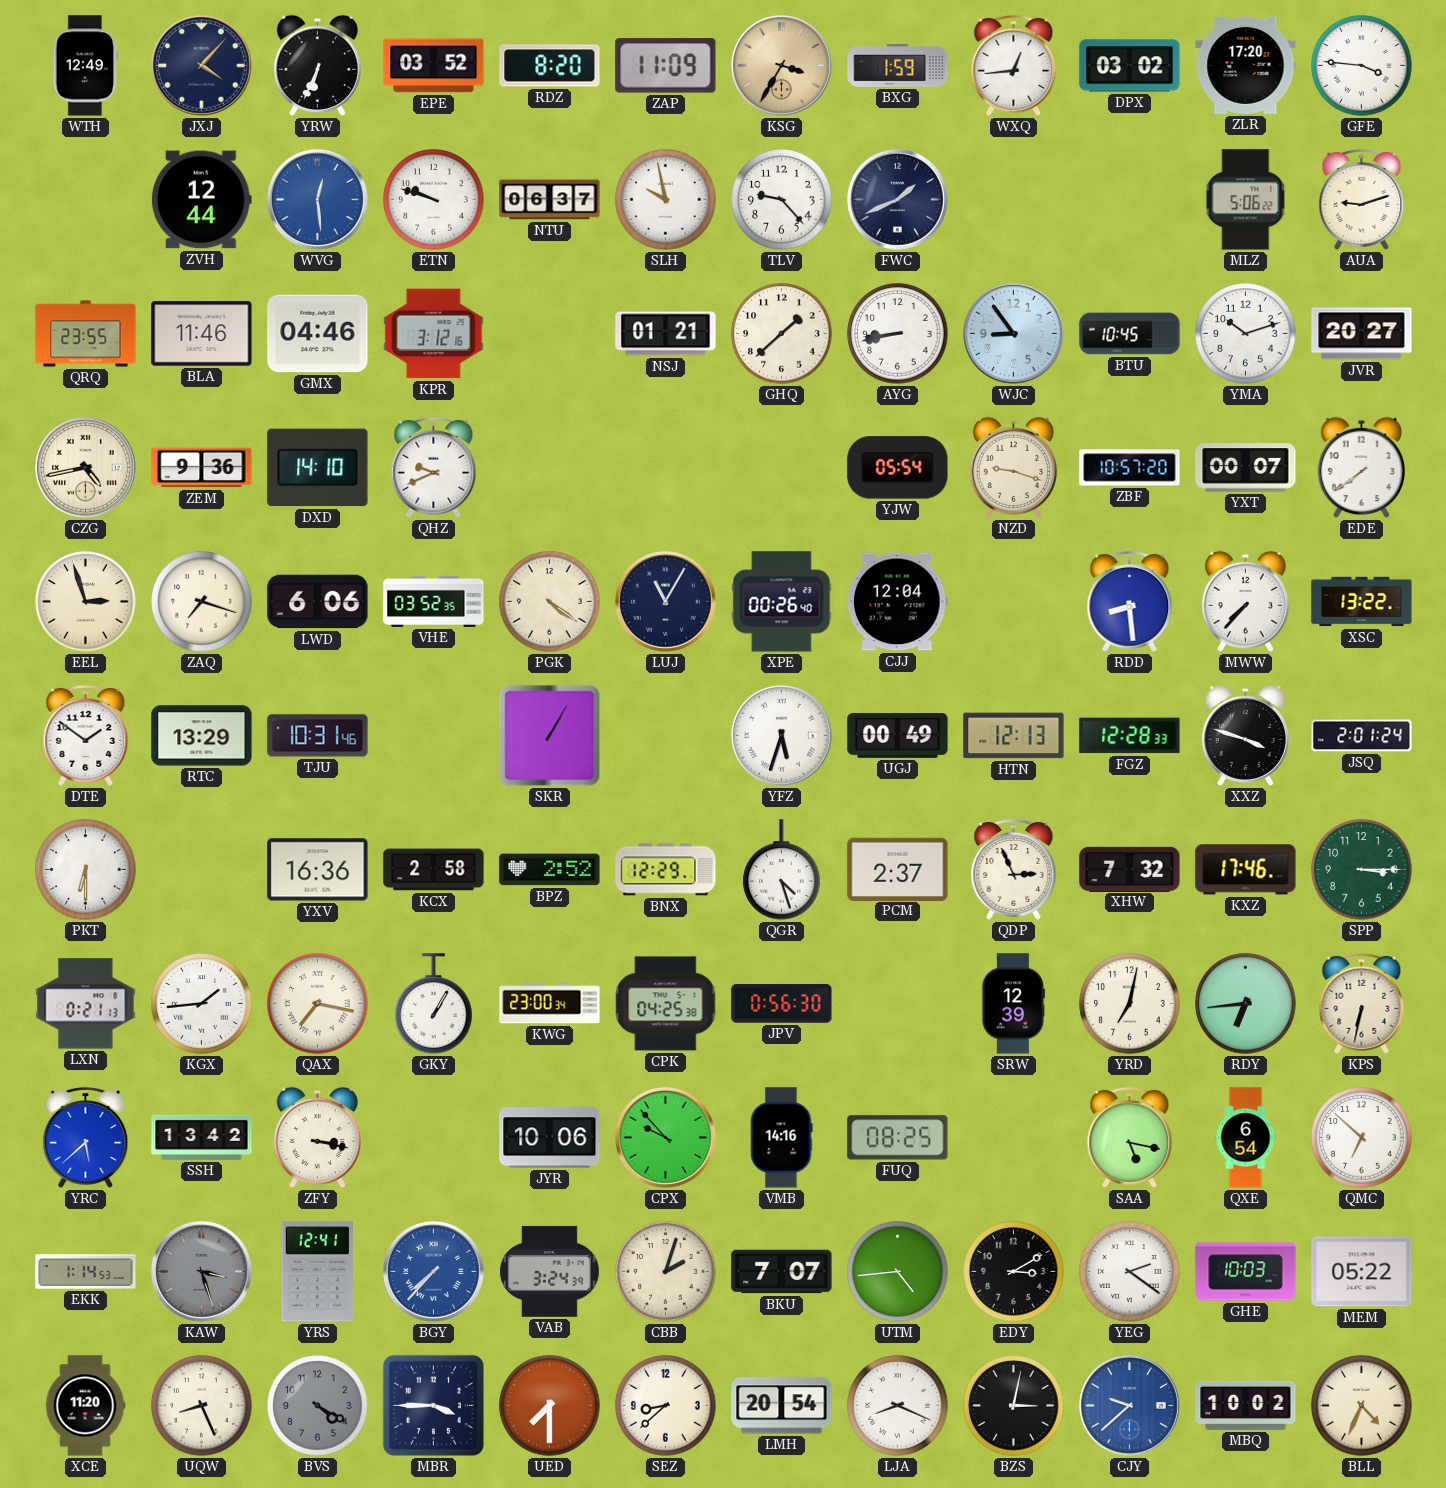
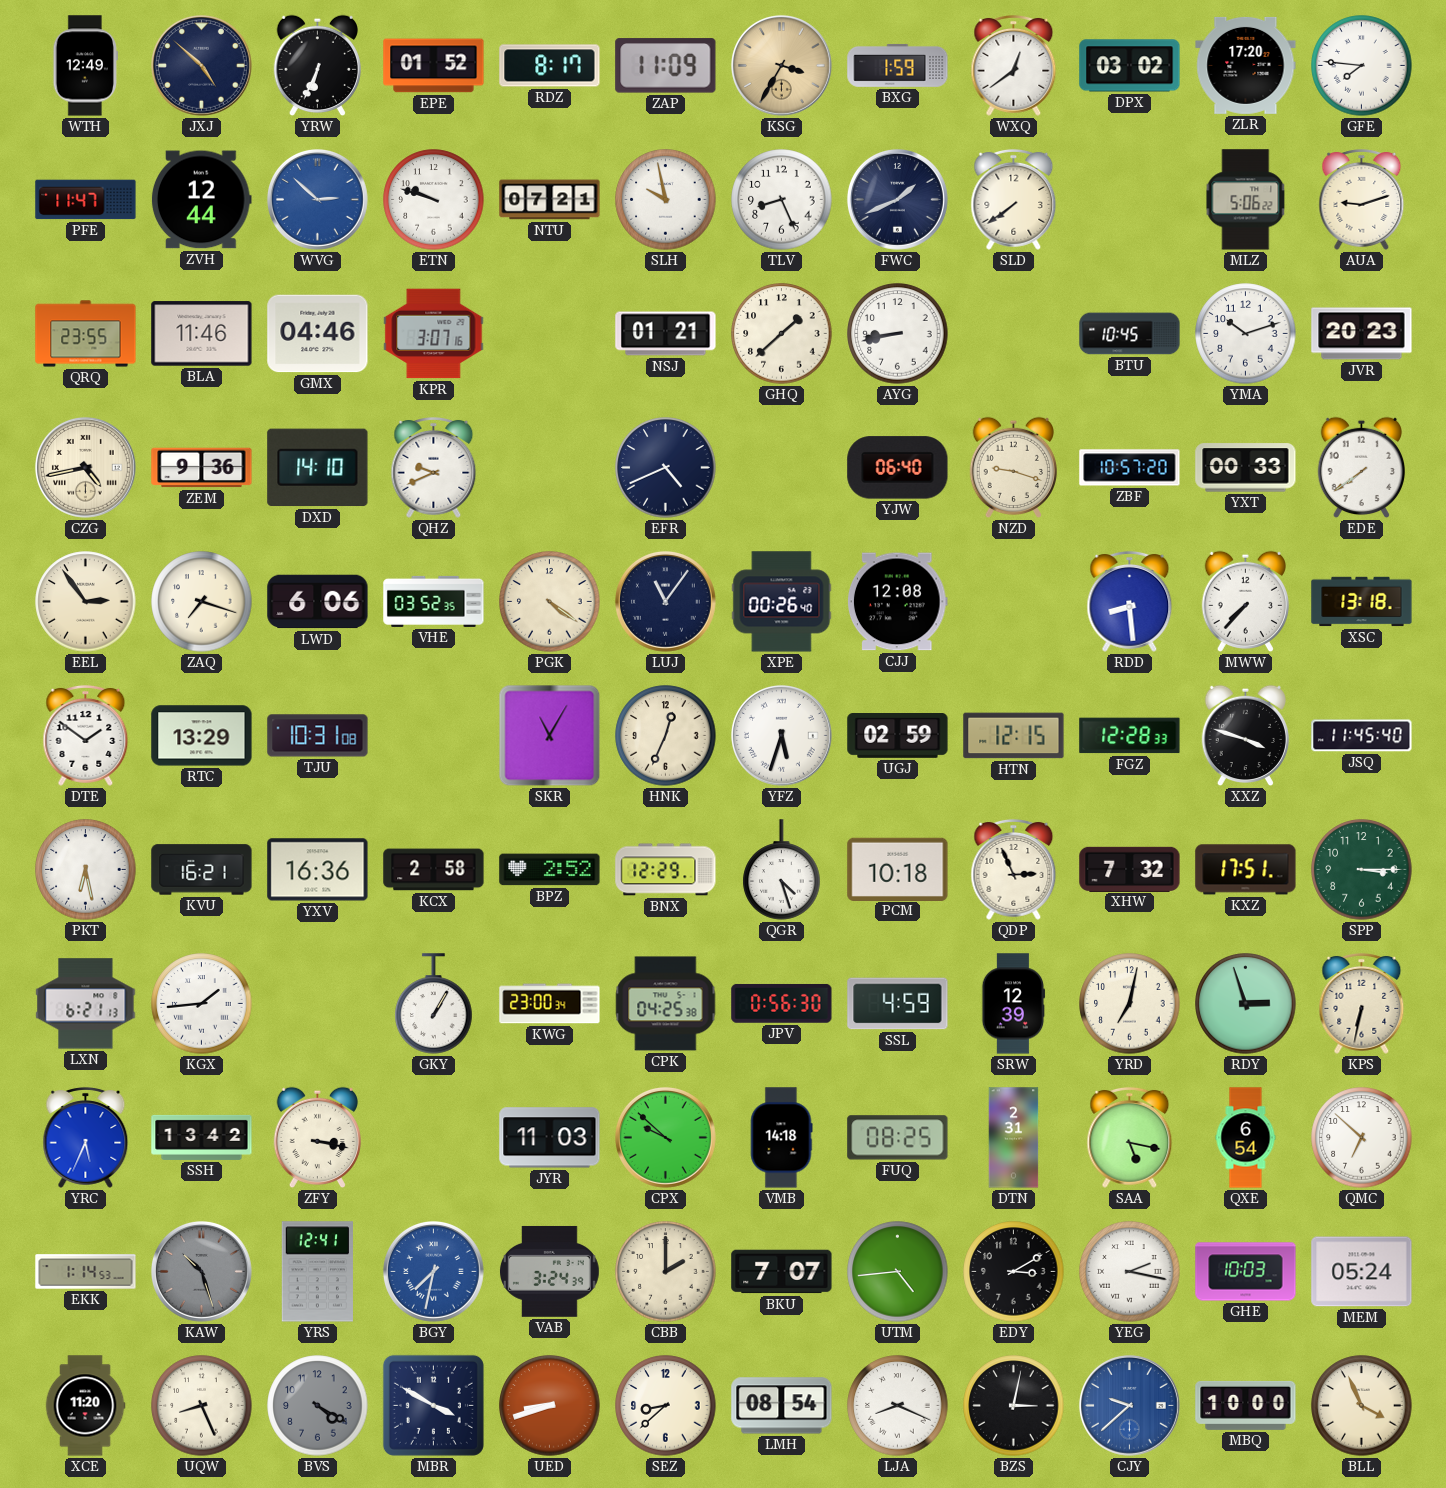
JXJ: 4:07 -> 4:52
EPE: 03:52 -> 01:52
RDZ: 8:20 -> 8:17
WXQ: 12:44 -> 12:39
GFE: 3:46 -> 7:46
PFE: none -> 11:47
WVG: 12:29 -> 2:52
NTU: 06:37 -> 07:21
TLV: 9:23 -> 8:26
SLD: none -> 7:39
KPR: 3:12 -> 3:07
WJC: 8:54 -> none
JVR: 20:27 -> 20:23
EFR: none -> 4:41
YJW: 05:54 -> 06:40
YXT: 00:07 -> 00:33
EEL: 2:57 -> 2:54
LUJ: 11:05 -> 11:06
CJJ: 12:04 -> 12:08
XSC: 13:22 -> 13:18
TJU: 10:31:46 -> 10:31:08
SKR: 1:05 -> 11:05
HNK: none -> 12:34
UGJ: 00:49 -> 02:59
HTN: 12:13 -> 12:15
JSQ: 2:01 -> 11:45
PKT: 6:30 -> 6:28
KVU: none -> 16:21
PCM: 2:37 -> 10:18
KXZ: 17:46 -> 17:51
LXN: 0:21 -> 6:21
QAX: 7:17 -> none
SSL: none -> 4:59
RDY: 6:44 -> 2:57
YRC: 5:38 -> 5:34
JYR: 10:06 -> 11:03
CPX: 9:53 -> 9:52
VMB: 14:16 -> 14:18
DTN: none -> 2:31
KAW: 3:27 -> 10:27
BGY: 7:37 -> 7:32
CBB: 2:03 -> 2:00
YEG: 2:21 -> 2:17
MEM: 05:22 -> 05:24
MBR: 3:45 -> 3:50
UED: 7:30 -> 8:42
LMH: 20:54 -> 08:54
MBQ: 10:02 -> 10:00
BLL: 4:34 -> 3:56
